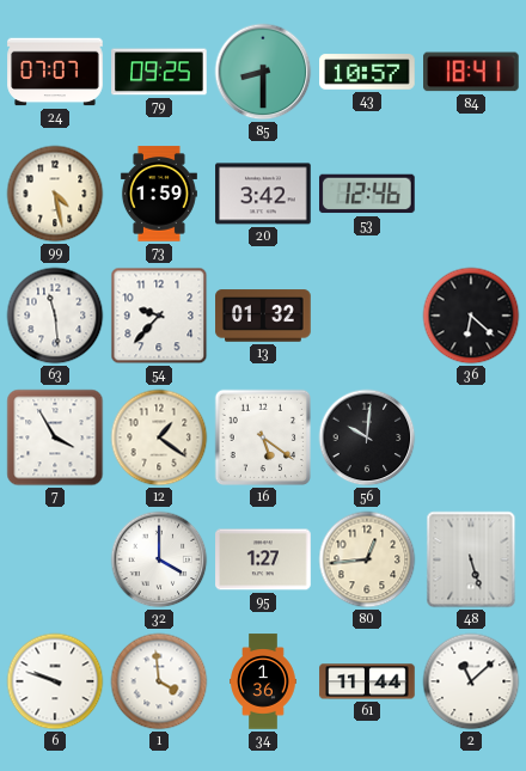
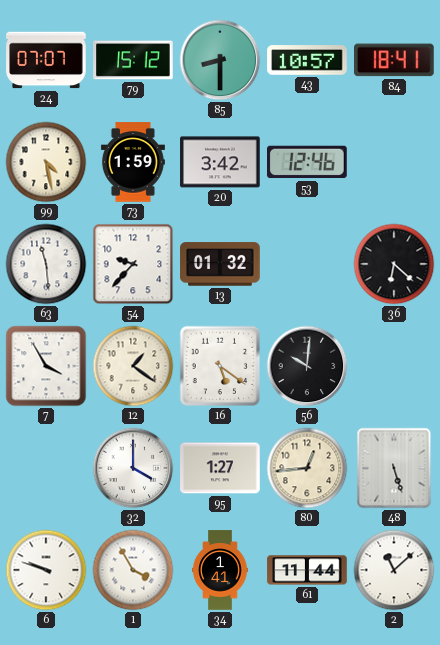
79: 09:25 -> 15:12
1: 3:59 -> 3:55
34: 1:36 -> 1:41
